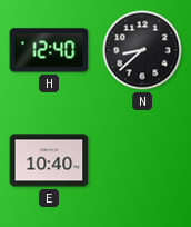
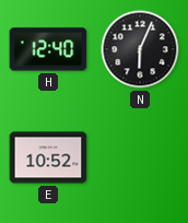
N: 8:38 -> 6:04
E: 10:40 -> 10:52
